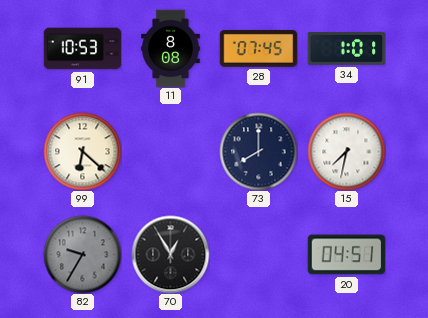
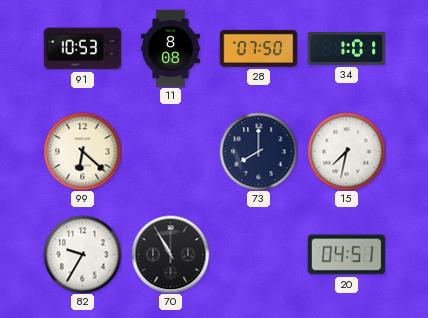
28: 07:45 -> 07:50
82 dial: grey -> white
70: 12:55 -> 10:55
